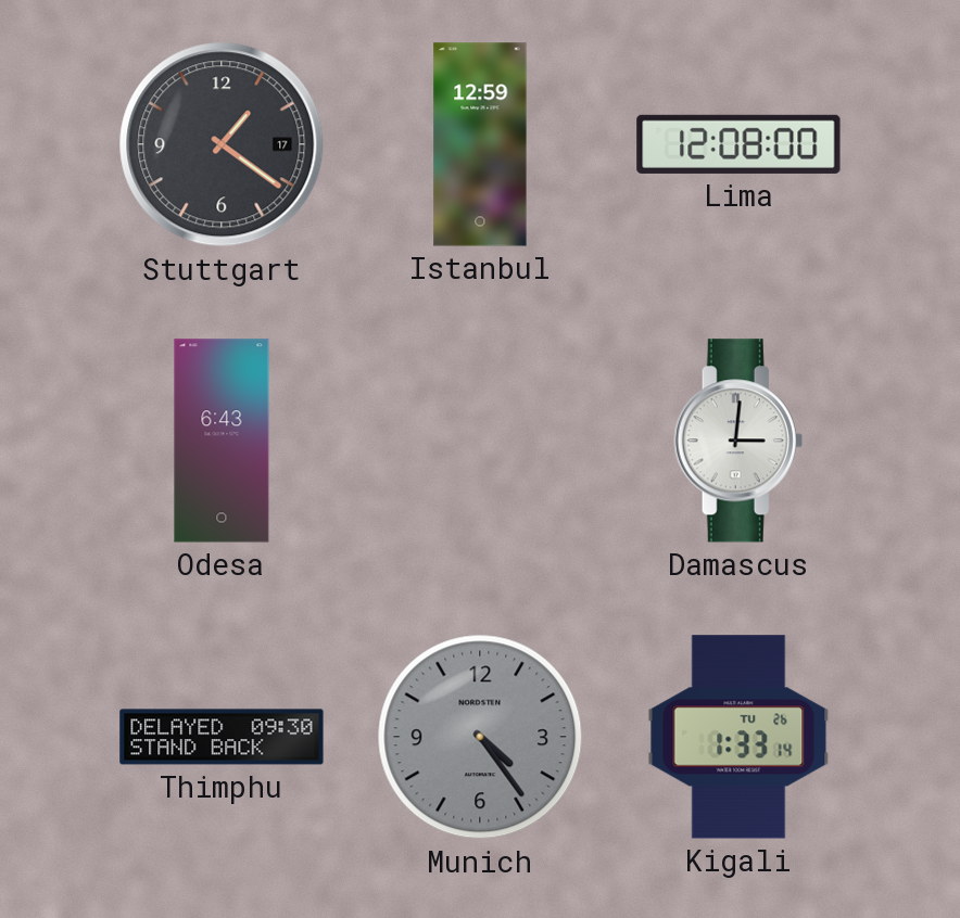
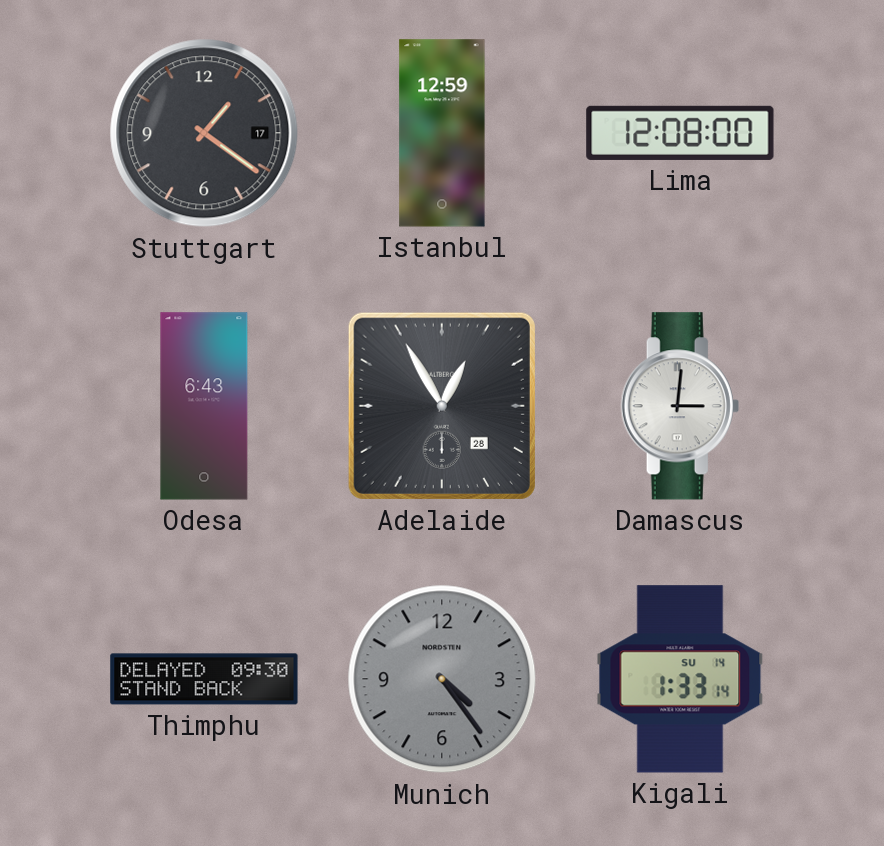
Adelaide: none -> 12:55
Kigali date: TU 26 -> SU 14
